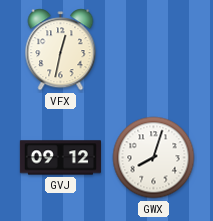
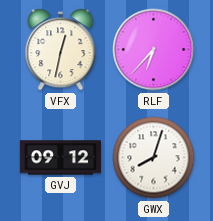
RLF: none -> 6:37
